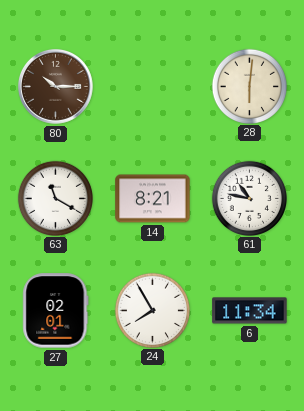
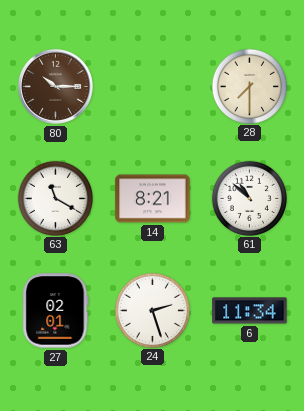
28: 6:01 -> 7:30
61: 10:47 -> 10:52
24: 7:55 -> 2:27
